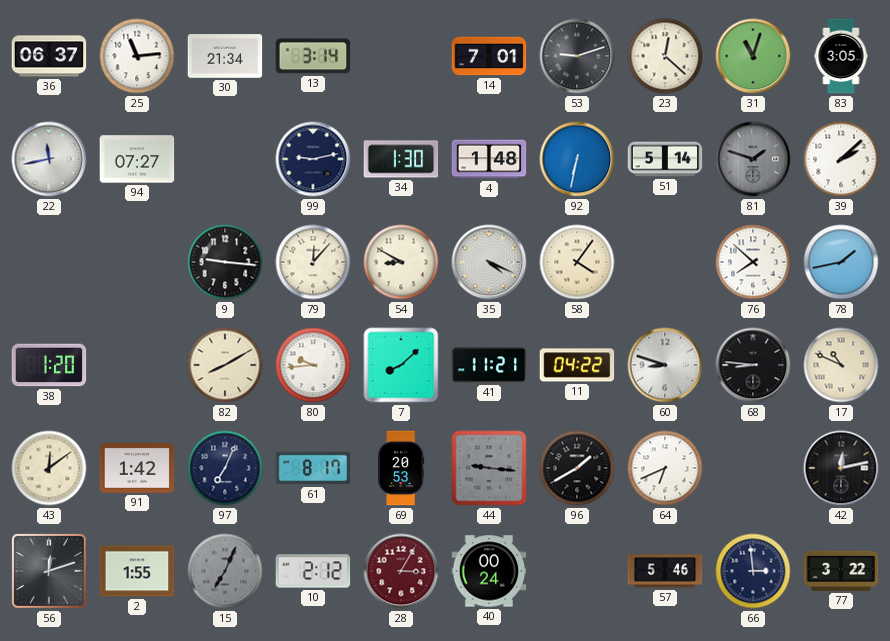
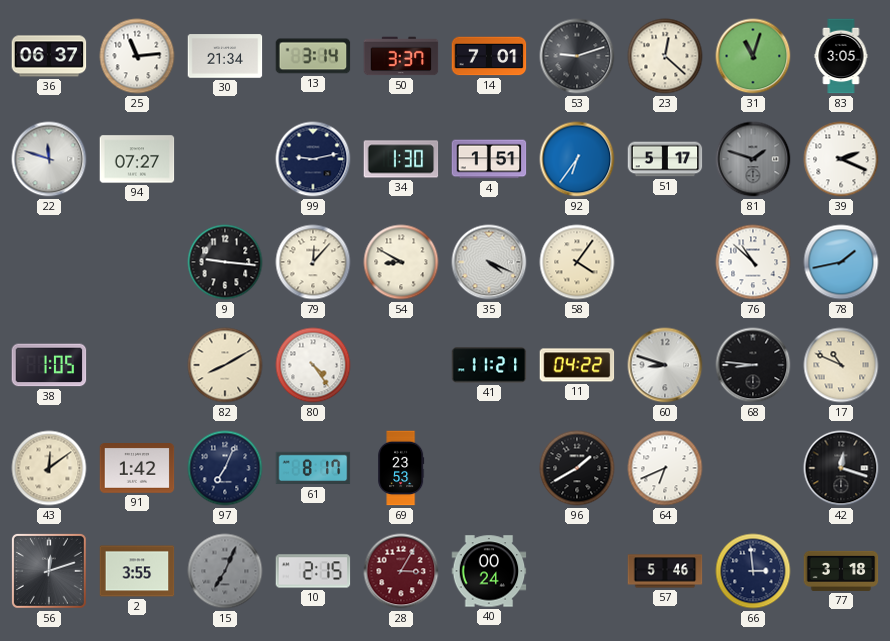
50: none -> 3:37
22: 11:43 -> 11:48
4: 1:48 -> 1:51
92: 6:32 -> 6:36
51: 5:14 -> 5:17
39: 2:08 -> 2:19
76: 7:52 -> 10:52
38: 1:20 -> 1:05
80: 9:44 -> 4:24
7: 8:08 -> none
69: 20:53 -> 23:53
44: 9:16 -> none
42: 12:13 -> 12:18
2: 1:55 -> 3:55
10: 2:12 -> 2:15
77: 3:22 -> 3:18
